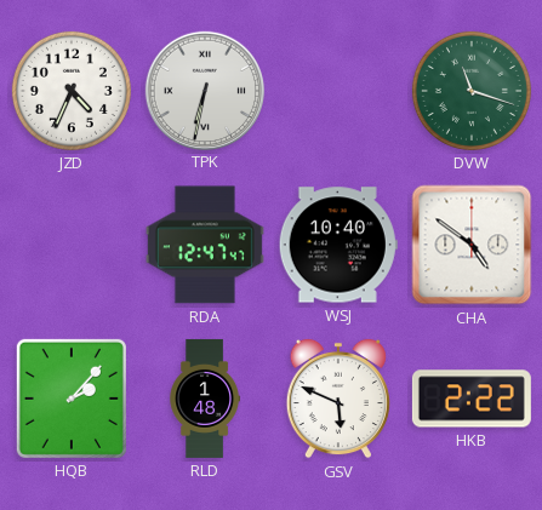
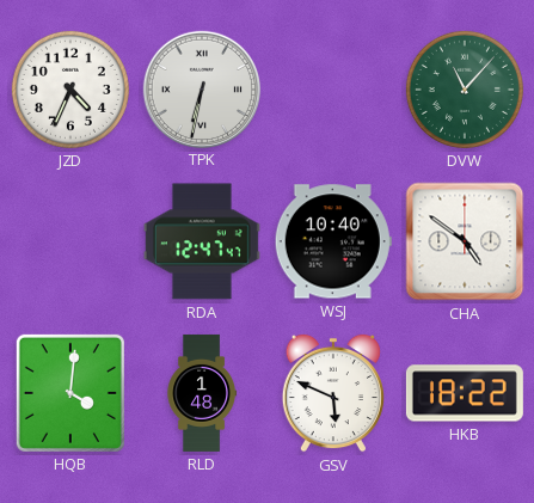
DVW: 11:18 -> 11:07
HQB: 2:07 -> 4:01
HKB: 2:22 -> 18:22
